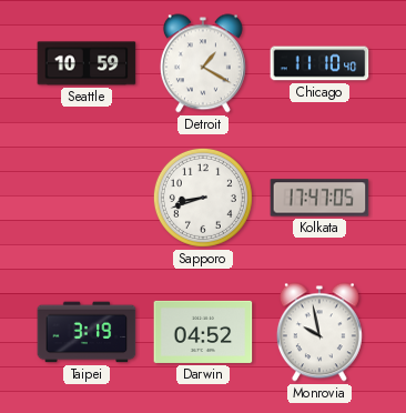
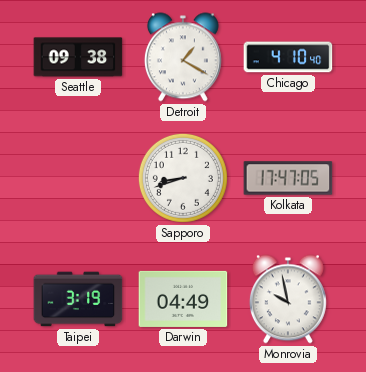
Seattle: 10:59 -> 09:38
Chicago: 11:10 -> 4:10
Darwin: 04:52 -> 04:49
